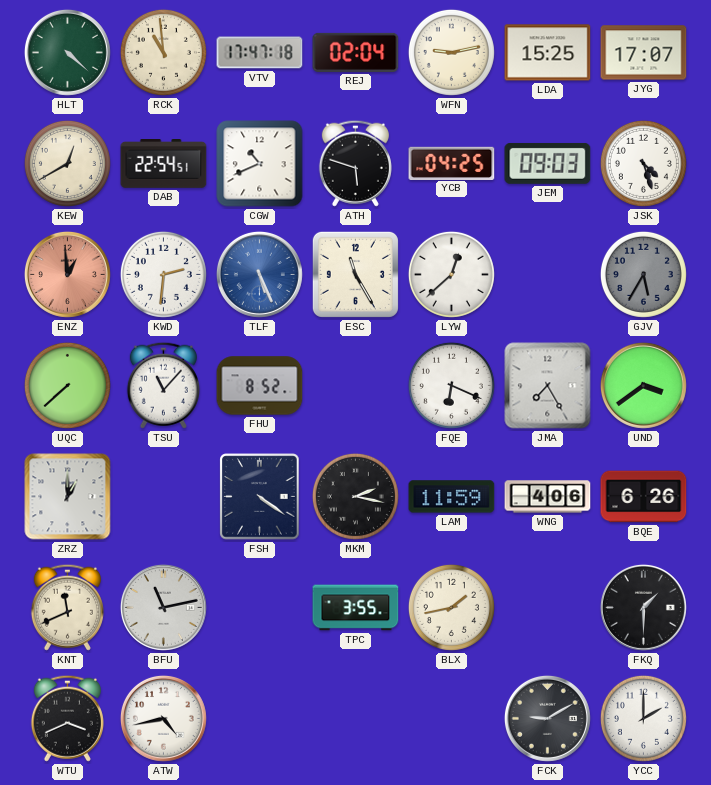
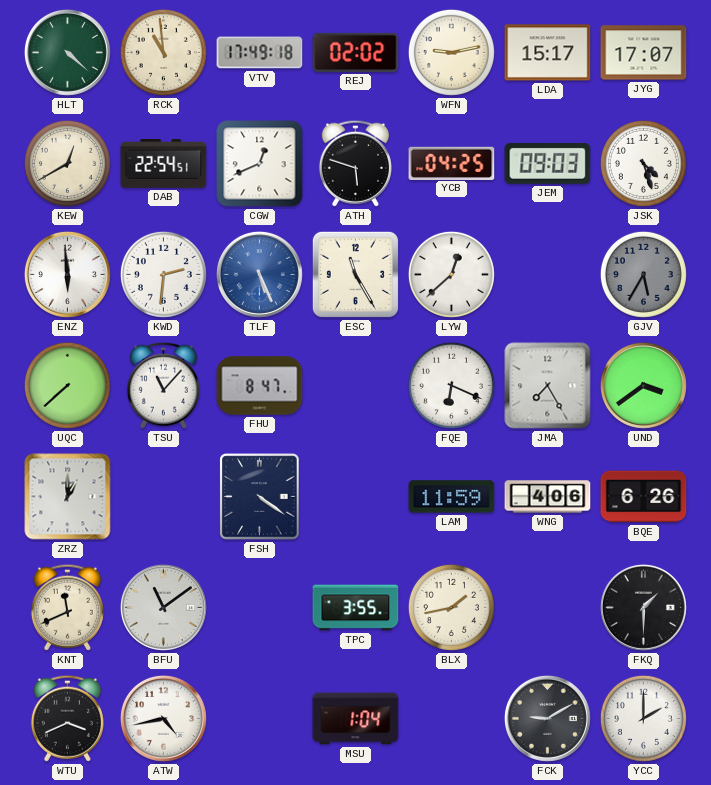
VTV: 17:47 -> 17:49
REJ: 02:04 -> 02:02
LDA: 15:25 -> 15:17
CGW: 10:41 -> 12:41
ENZ: 12:59 -> 5:59
ENZ dial: salmon -> white
FHU: 8:52 -> 8:47
MKM: 2:17 -> none
BFU: 11:13 -> 11:09
MSU: none -> 1:04
